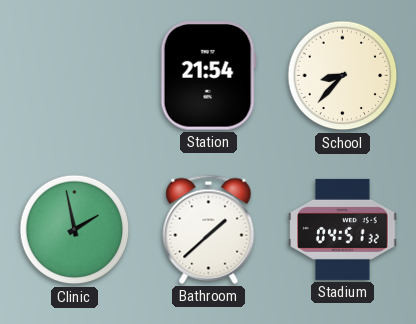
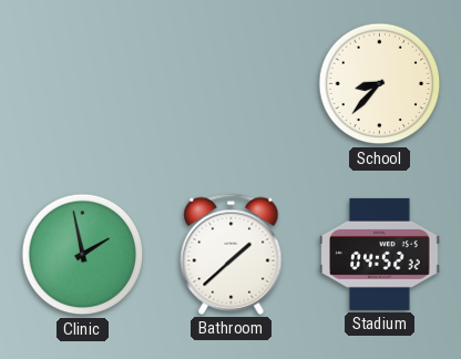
Station: 21:54 -> none
Stadium: 04:51 -> 04:52
